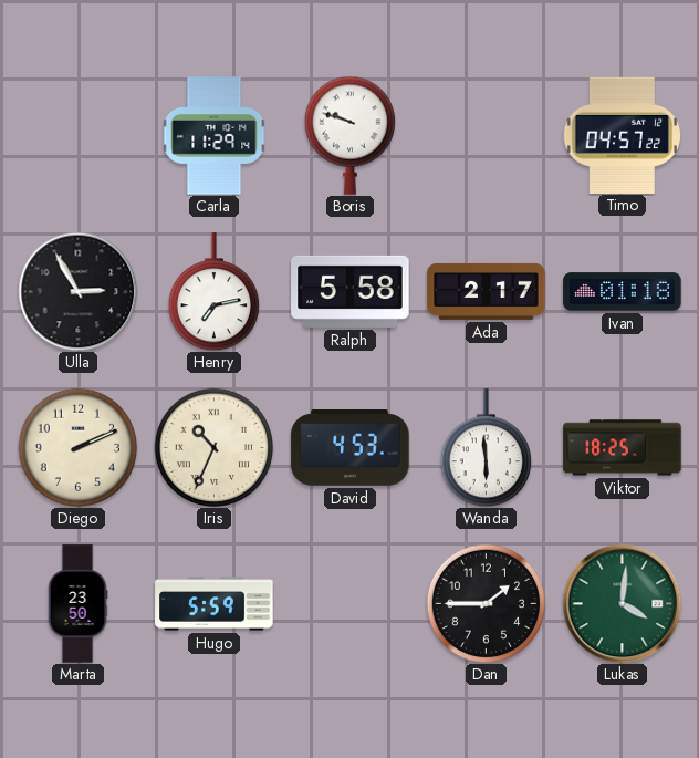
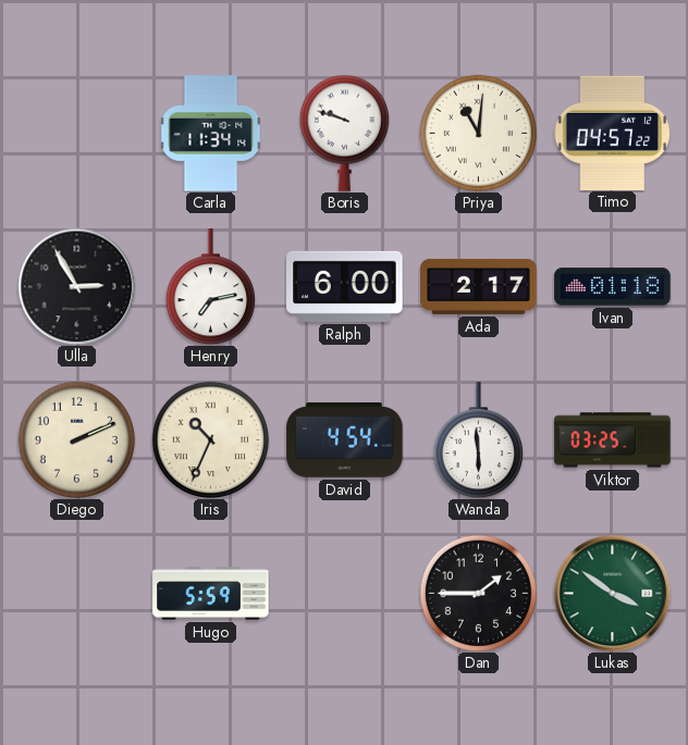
Carla: 11:29 -> 11:34
Priya: none -> 11:01
Ralph: 5:58 -> 6:00
David: 4:53 -> 4:54
Viktor: 18:25 -> 03:25
Marta: 23:50 -> none
Lukas: 4:01 -> 3:51
